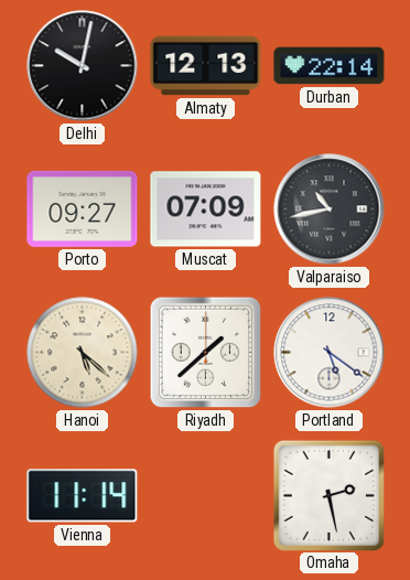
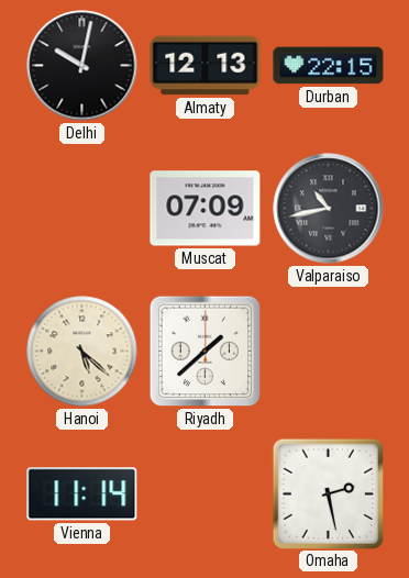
Durban: 22:14 -> 22:15
Porto: 09:27 -> none
Portland: 5:21 -> none
